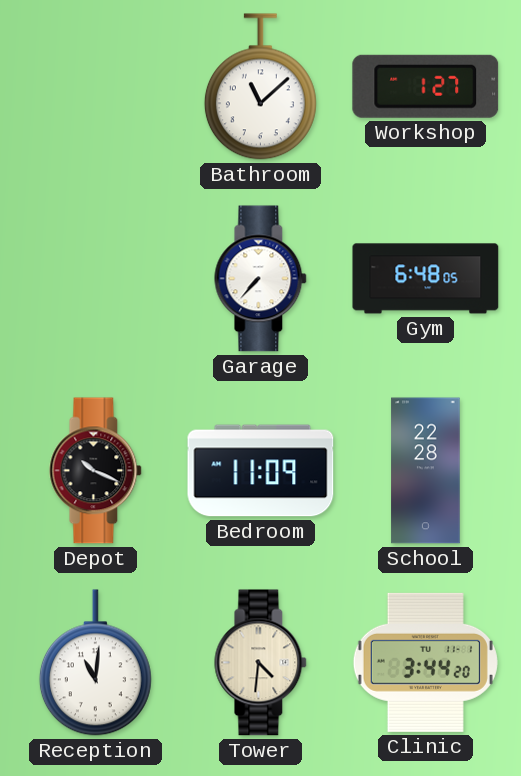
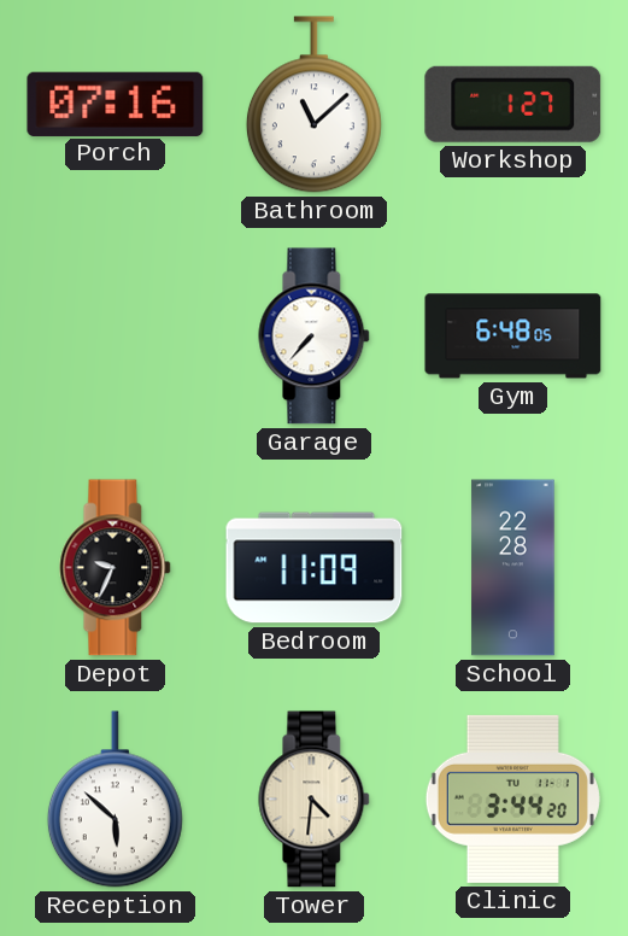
Porch: none -> 07:16
Depot: 10:19 -> 9:34
Reception: 11:01 -> 5:52
